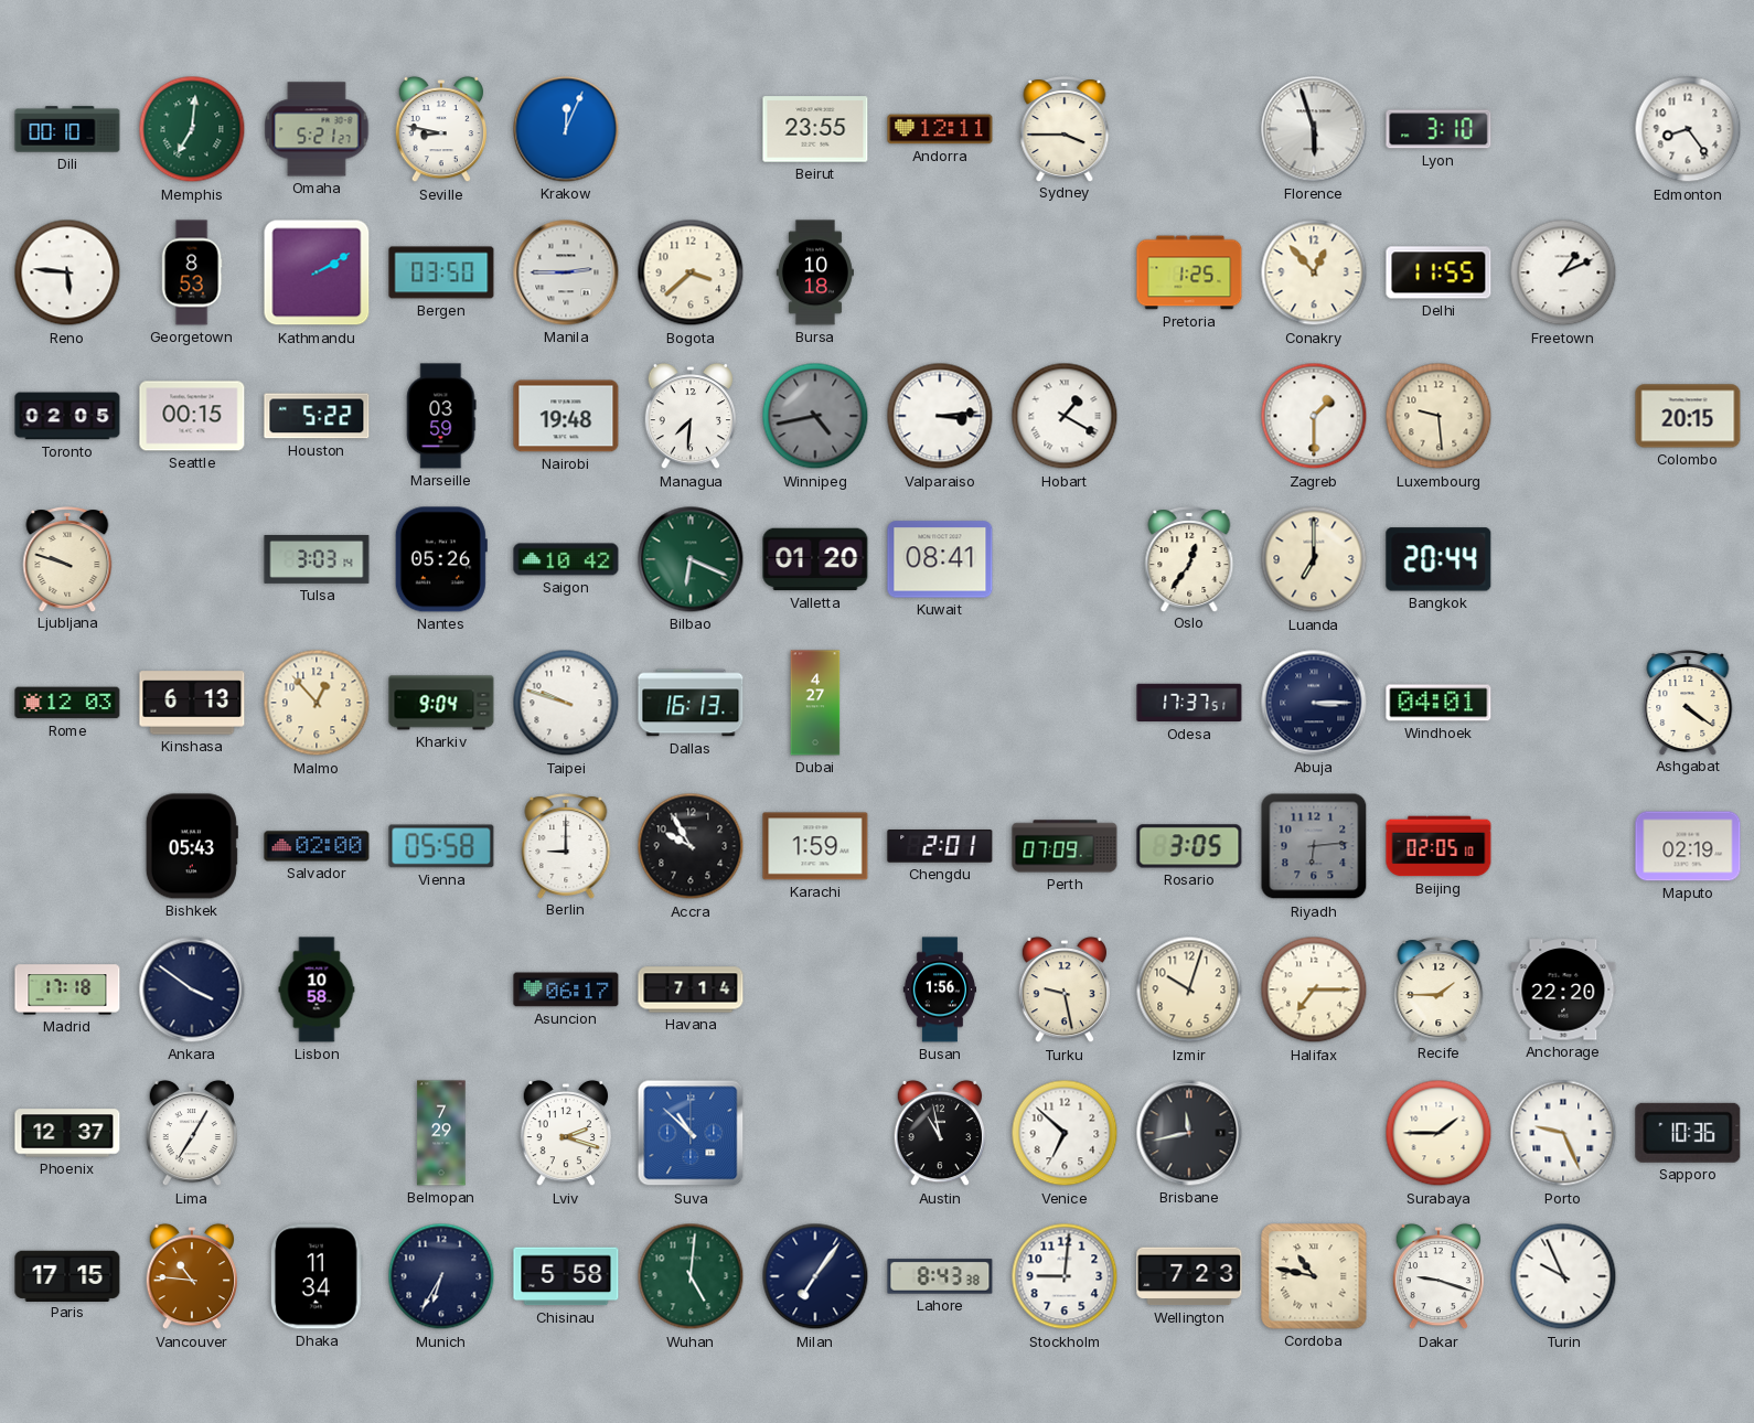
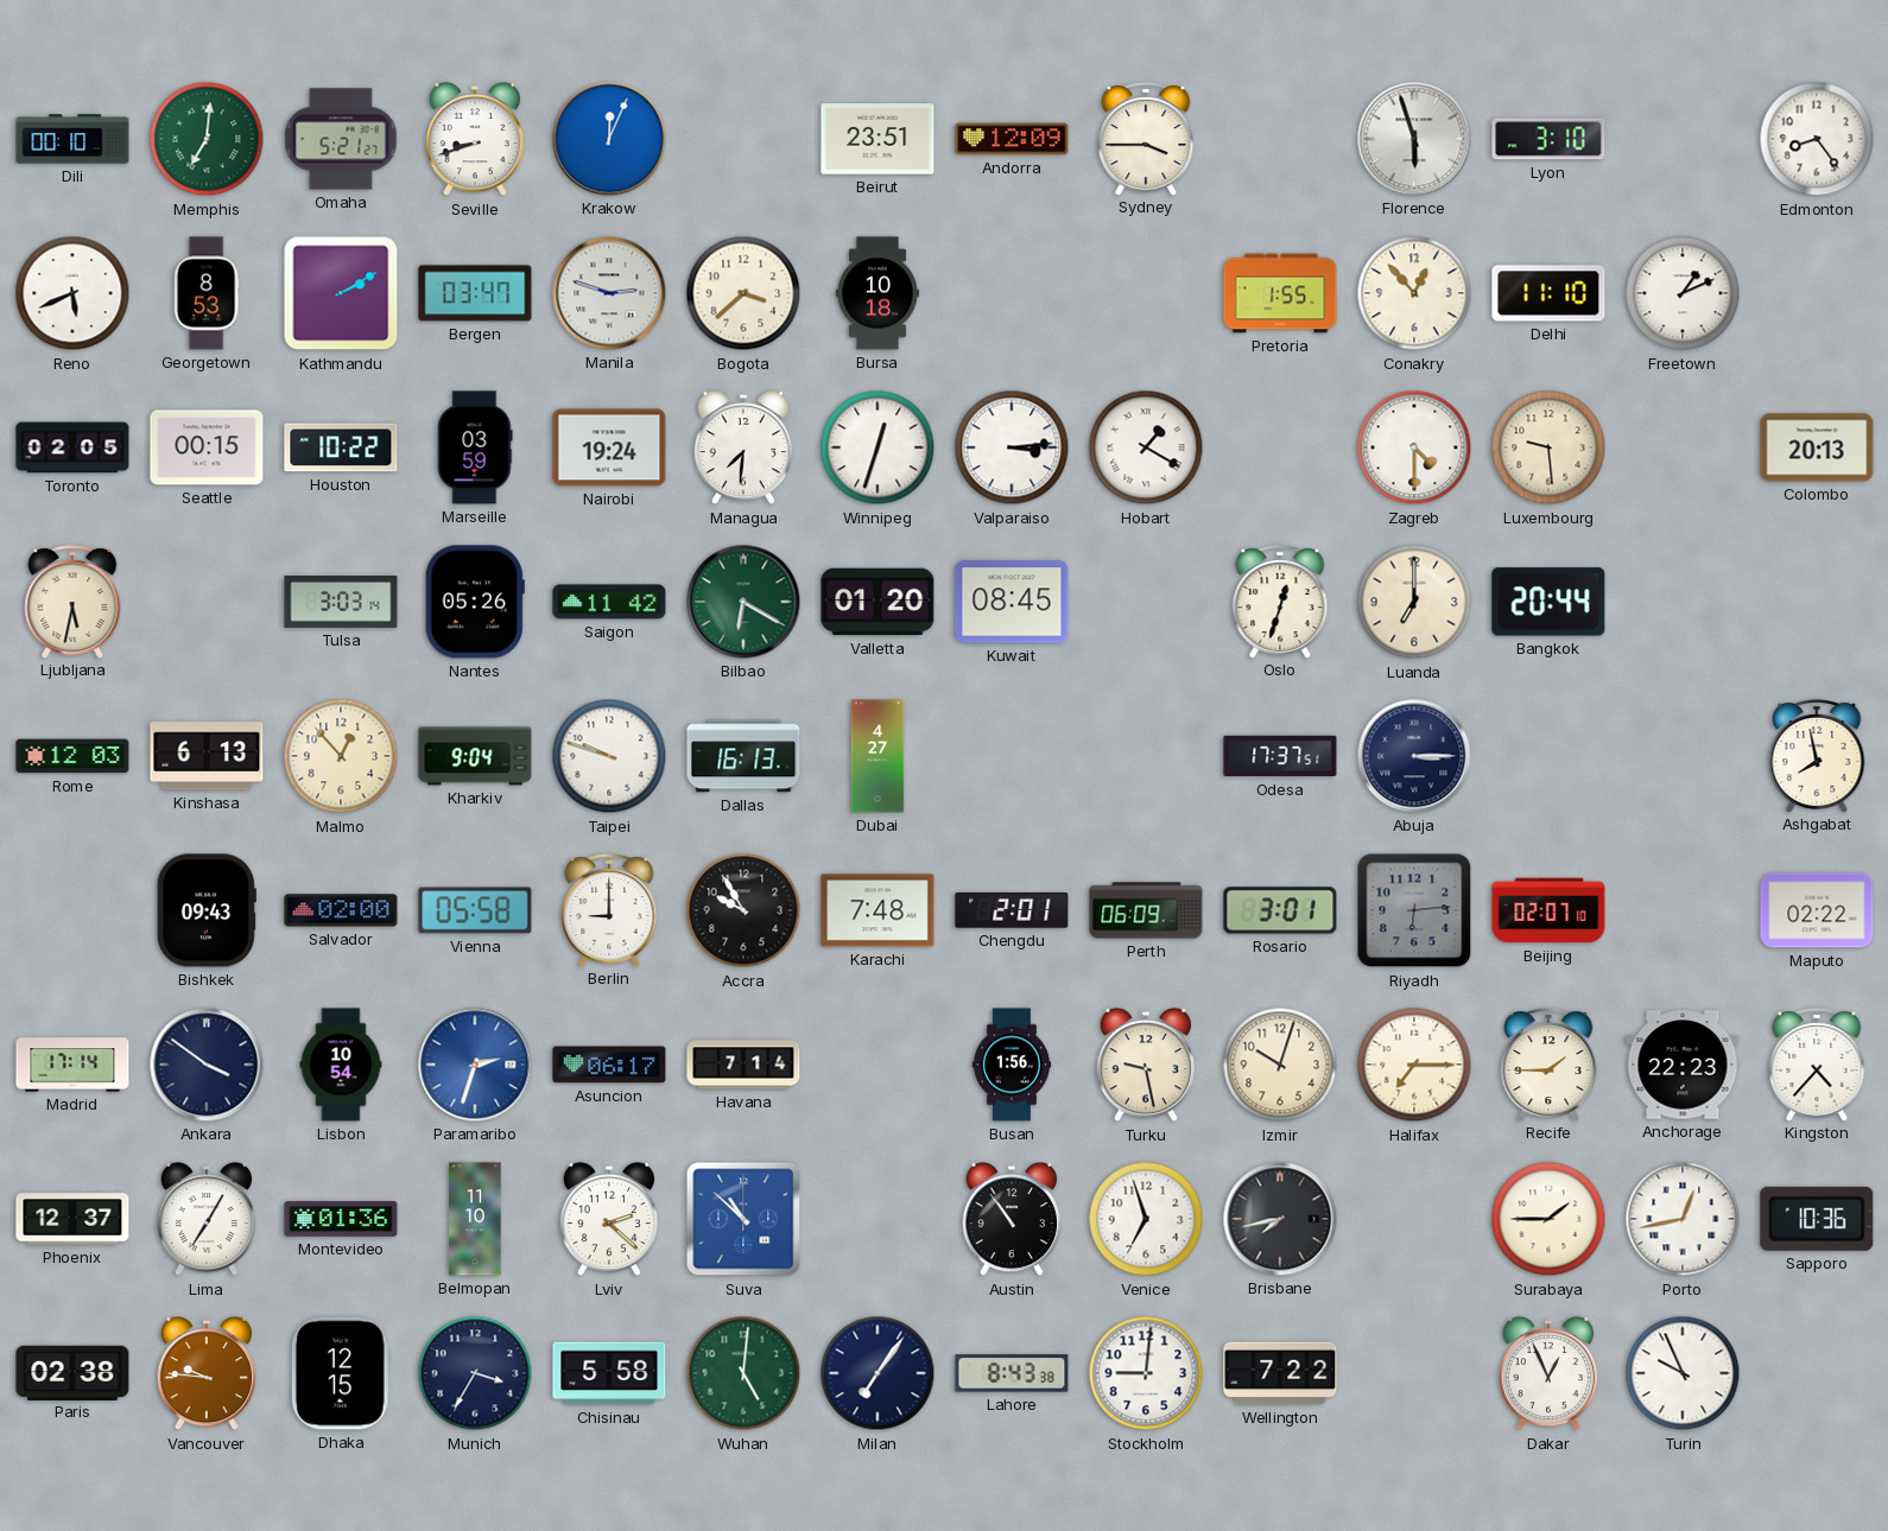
Seville: 8:47 -> 8:42
Beirut: 23:55 -> 23:51
Andorra: 12:11 -> 12:09
Reno: 5:46 -> 5:41
Bergen: 03:50 -> 03:47
Manila: 2:45 -> 2:48
Pretoria: 1:25 -> 1:55
Delhi: 11:55 -> 11:10
Houston: 5:22 -> 10:22
Nairobi: 19:48 -> 19:24
Winnipeg: 4:43 -> 12:33
Winnipeg dial: grey -> white
Zagreb: 1:30 -> 4:30
Colombo: 20:15 -> 20:13
Ljubljana: 9:48 -> 5:32
Saigon: 10:42 -> 11:42
Bilbao: 6:19 -> 6:20
Kuwait: 08:41 -> 08:45
Oslo: 12:36 -> 12:33
Windhoek: 04:01 -> none
Ashgabat: 4:21 -> 7:58
Bishkek: 05:43 -> 09:43
Karachi: 1:59 -> 7:48
Perth: 07:09 -> 06:09
Rosario: 3:05 -> 3:01
Beijing: 02:05 -> 02:07
Maputo: 02:19 -> 02:22
Madrid: 17:18 -> 17:14
Lisbon: 10:58 -> 10:54
Paramaribo: none -> 2:33
Anchorage: 22:20 -> 22:23
Kingston: none -> 4:37
Montevideo: none -> 01:36
Belmopan: 7:29 -> 11:10
Lviv: 2:18 -> 2:22
Austin: 10:58 -> 10:54
Venice: 6:52 -> 6:57
Brisbane: 11:43 -> 7:43
Porto: 9:26 -> 12:43
Paris: 17:15 -> 02:38
Vancouver: 10:46 -> 9:46
Dhaka: 11:34 -> 12:15
Munich: 6:35 -> 3:35
Wellington: 7:23 -> 7:22
Cordoba: 10:47 -> none
Dakar: 9:18 -> 12:56
